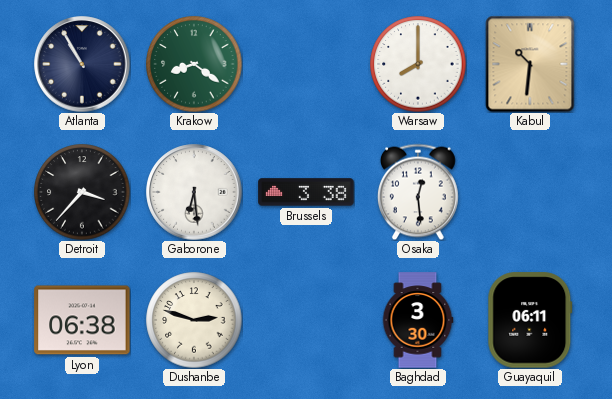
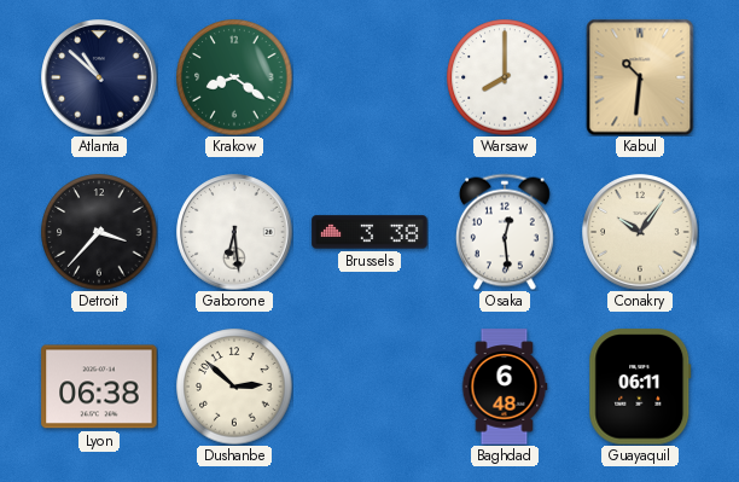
Atlanta: 10:55 -> 10:52
Conakry: none -> 10:06
Dushanbe: 2:48 -> 2:52
Baghdad: 3:30 -> 6:48
